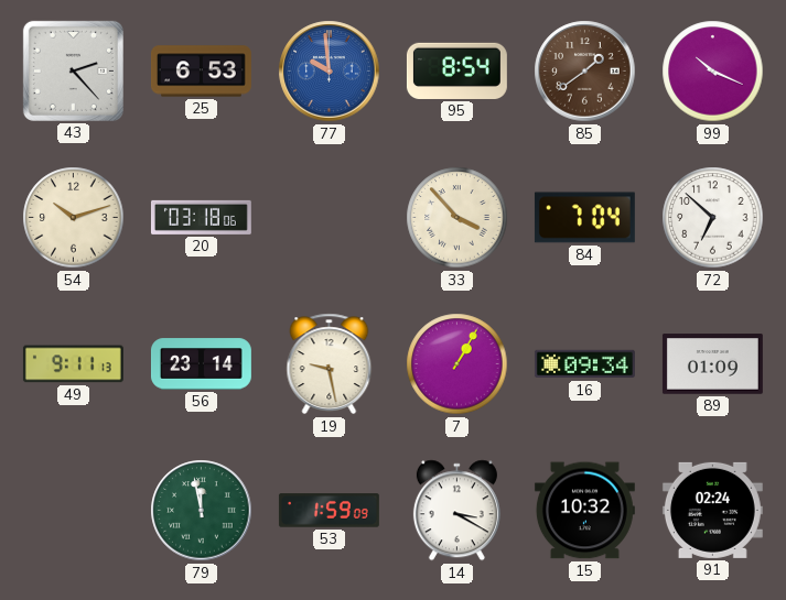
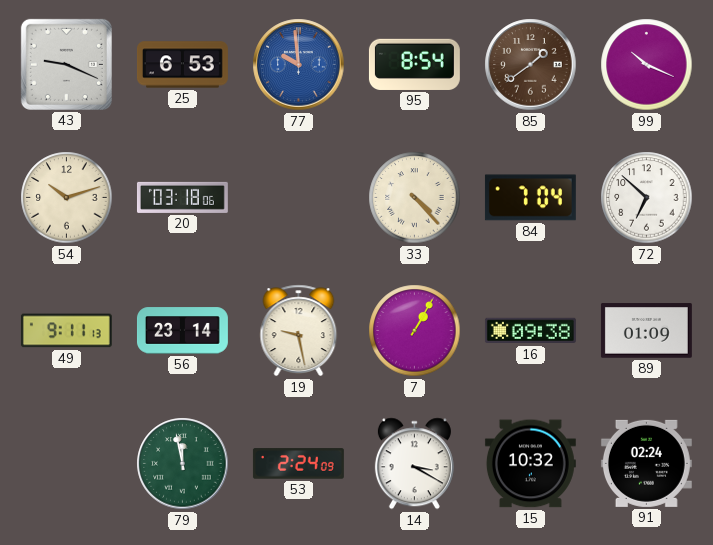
43: 2:23 -> 9:19
33: 3:53 -> 4:23
16: 09:34 -> 09:38
53: 1:59 -> 2:24
